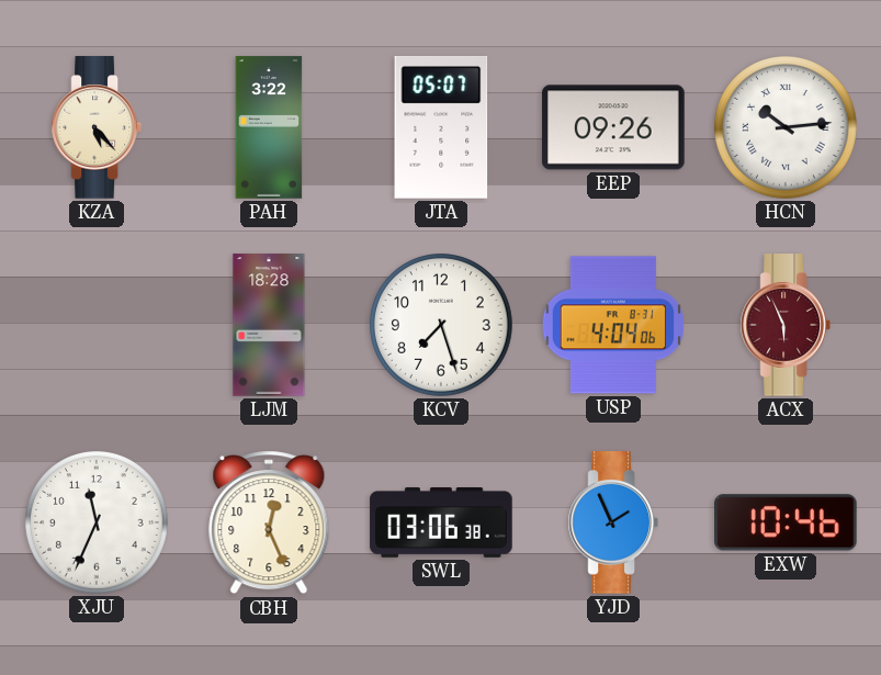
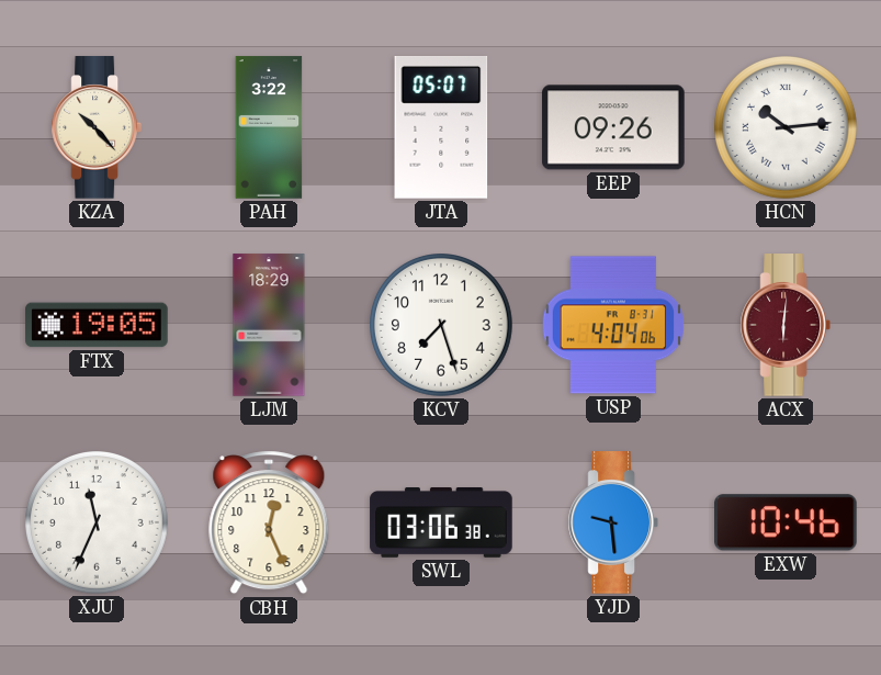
KZA: 5:23 -> 10:23
FTX: none -> 19:05
LJM: 18:28 -> 18:29
ACX: 5:56 -> 6:01
YJD: 1:56 -> 9:29
